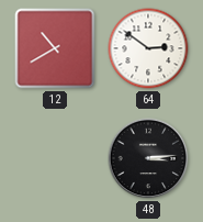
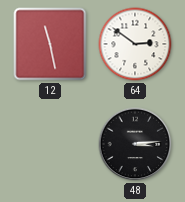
12: 10:40 -> 11:28
